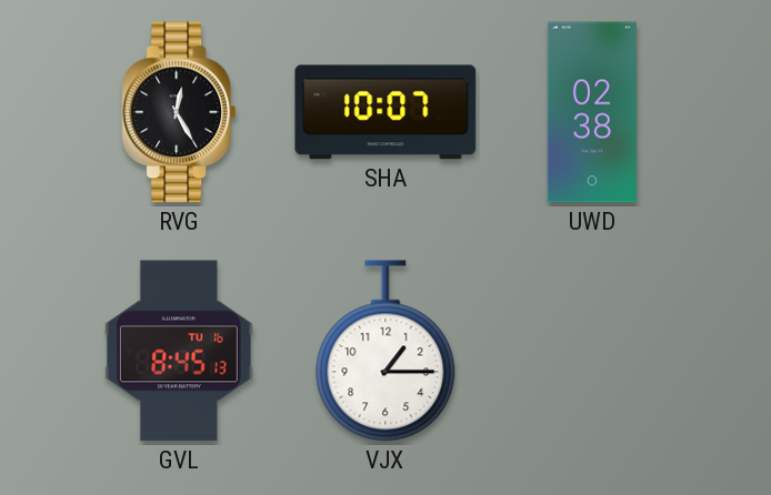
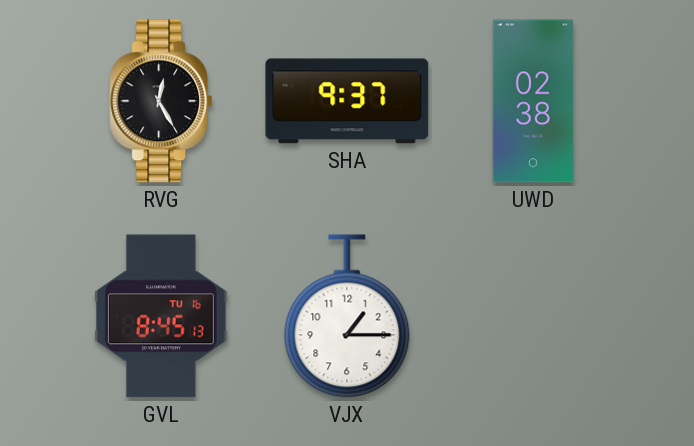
SHA: 10:07 -> 9:37
